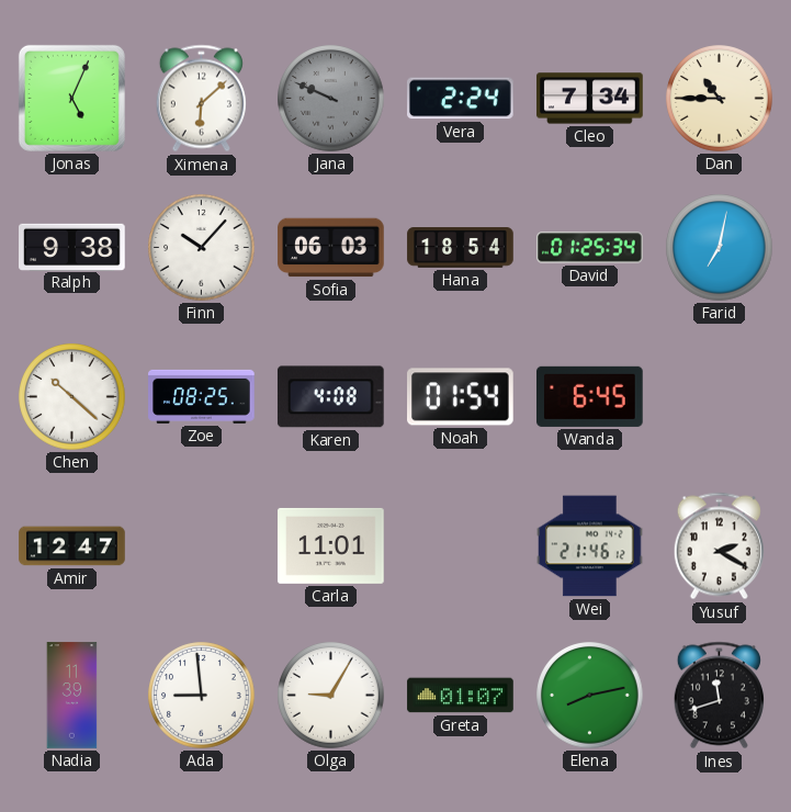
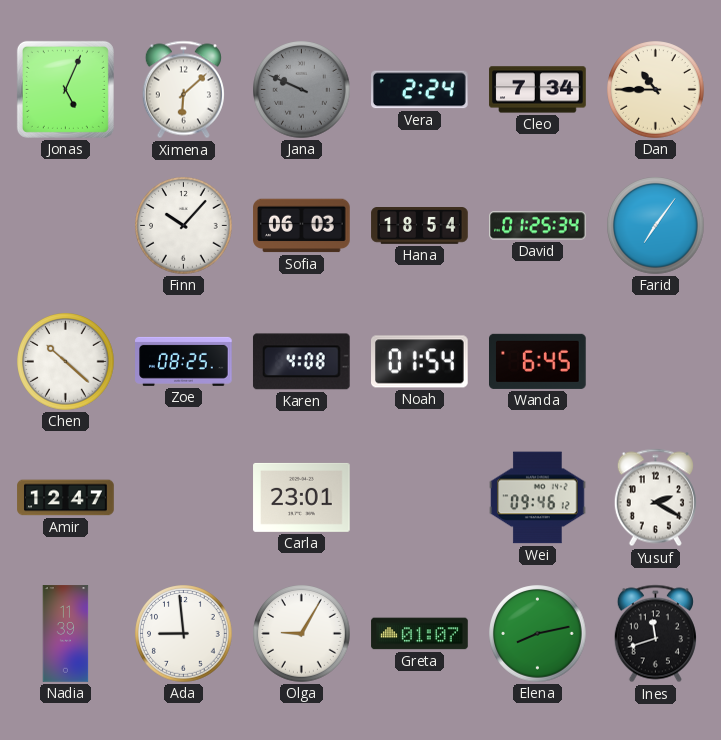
Ralph: 9:38 -> none
Farid: 7:02 -> 7:06
Carla: 11:01 -> 23:01
Wei: 21:46 -> 09:46
